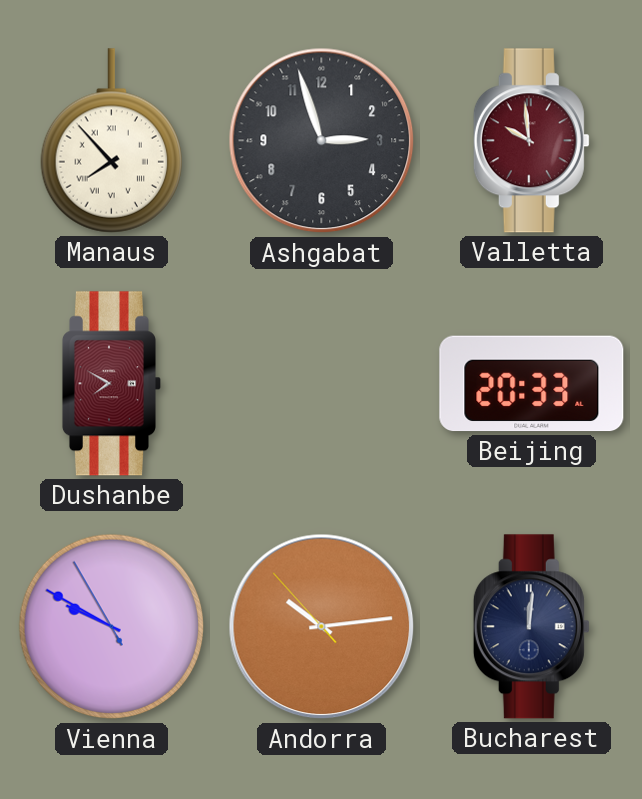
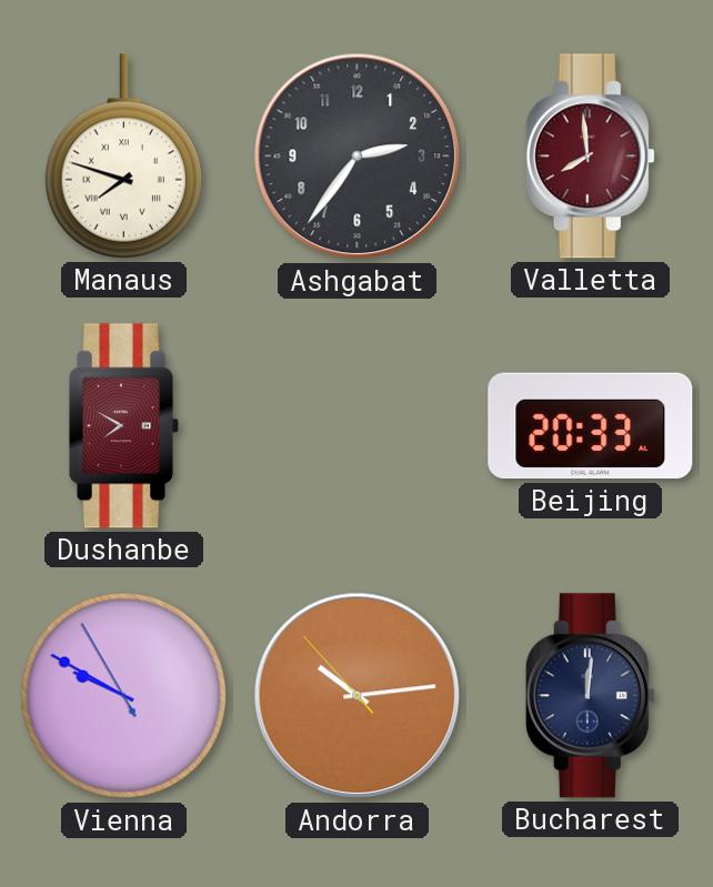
Manaus: 7:53 -> 7:48
Ashgabat: 2:57 -> 2:36
Valletta: 9:59 -> 7:59
